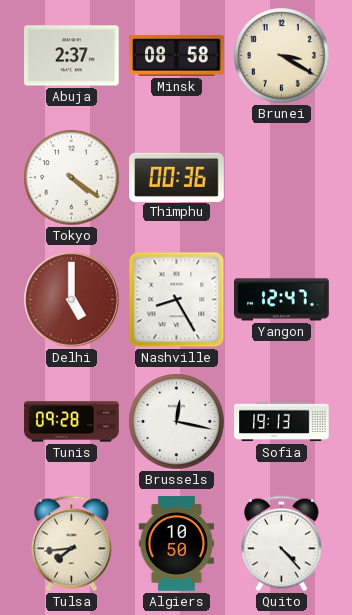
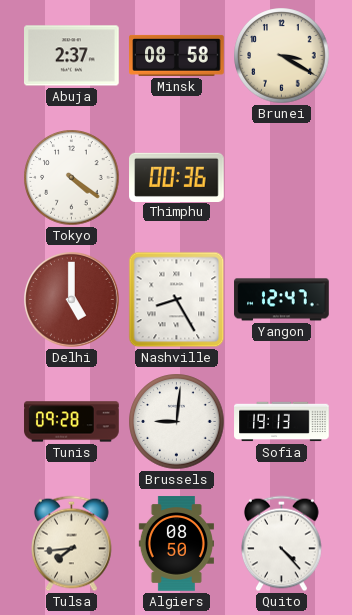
Brussels: 12:17 -> 9:01
Algiers: 10:50 -> 08:50
